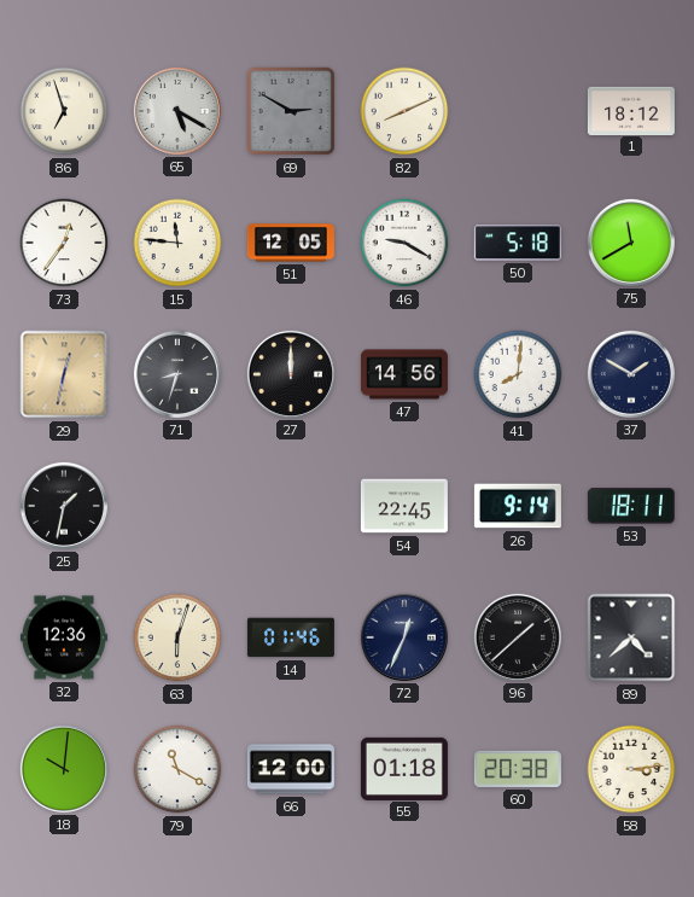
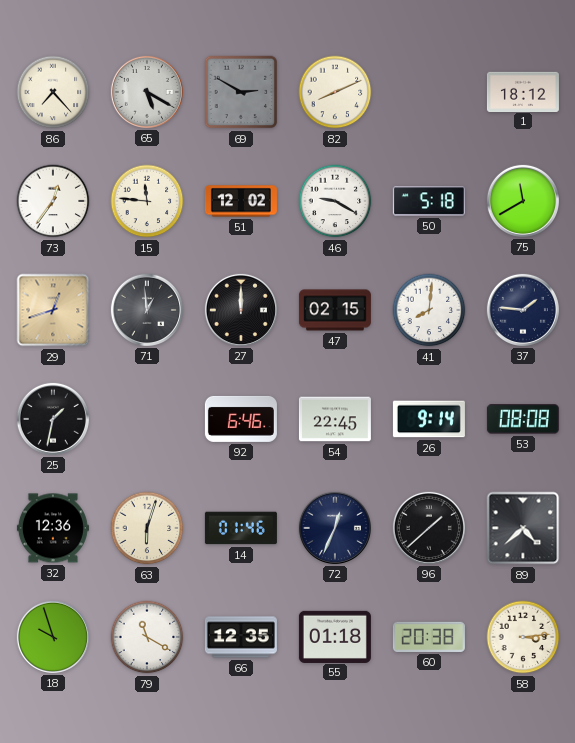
86: 6:57 -> 7:23
51: 12:05 -> 12:02
29: 12:32 -> 12:42
71: 8:33 -> 12:59
47: 14:56 -> 02:15
37: 1:50 -> 1:46
92: none -> 6:46
53: 18:11 -> 08:08
18: 10:01 -> 9:57
66: 12:00 -> 12:35
